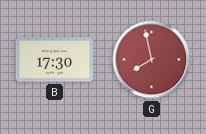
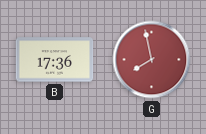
B: 17:30 -> 17:36
